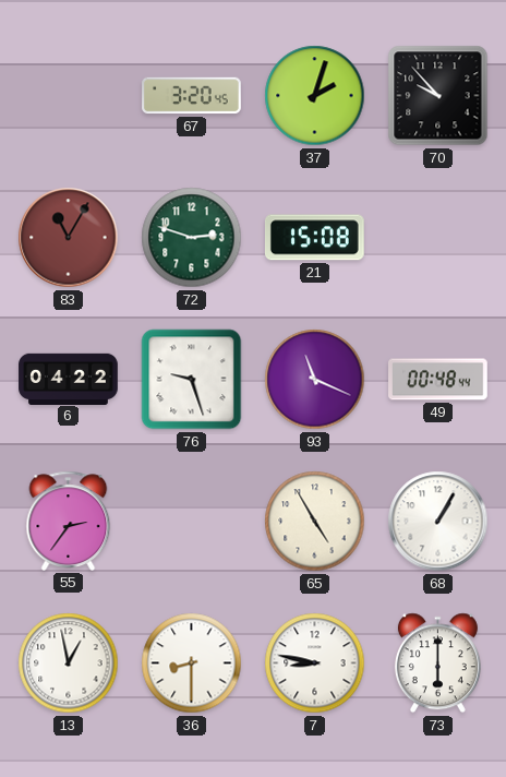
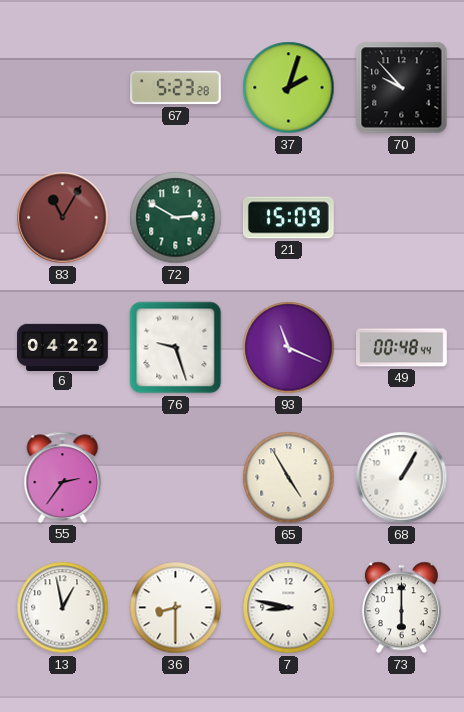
67: 3:20 -> 5:23
72: 2:48 -> 2:50
21: 15:08 -> 15:09
